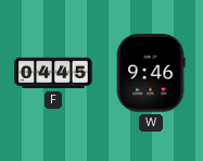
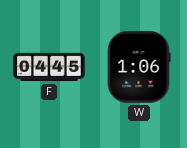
W: 9:46 -> 1:06
